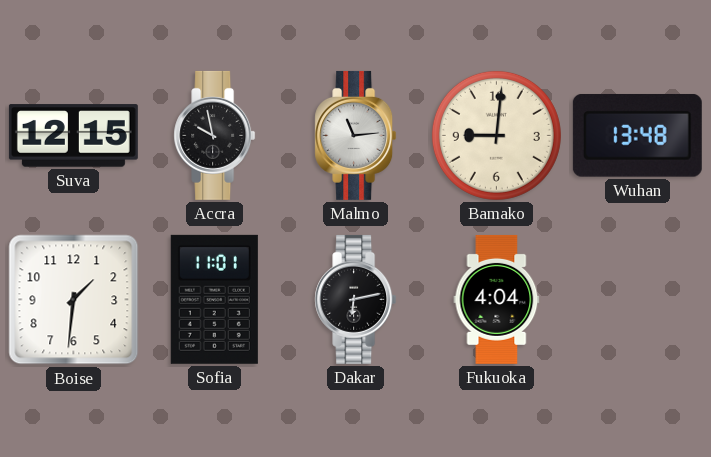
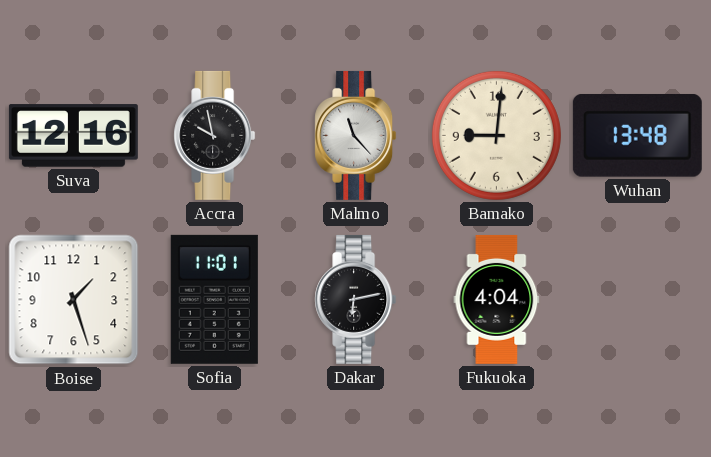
Suva: 12:15 -> 12:16
Malmo: 11:14 -> 11:23
Boise: 1:31 -> 1:27
